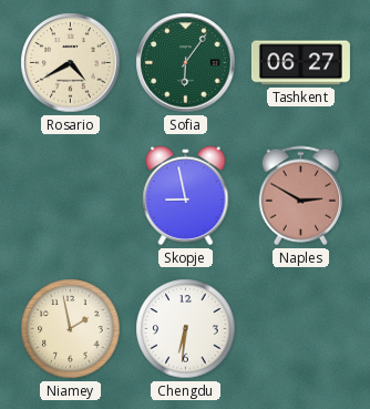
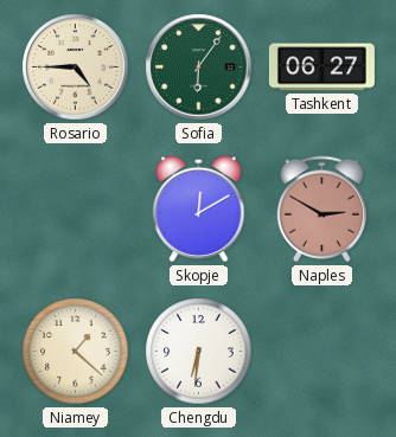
Rosario: 4:40 -> 4:45
Skopje: 8:58 -> 12:10
Niamey: 1:58 -> 1:22
